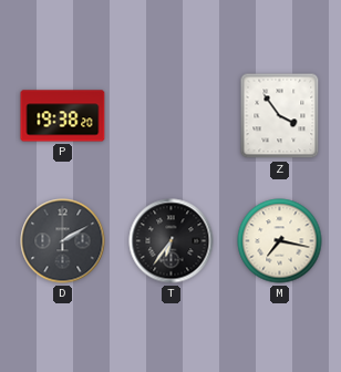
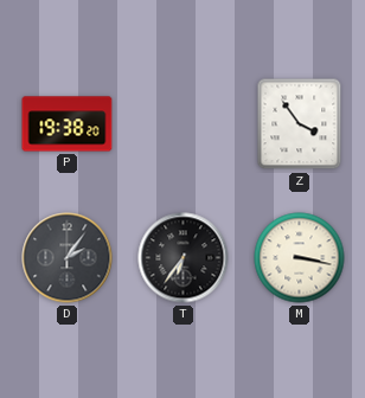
D: 2:10 -> 2:06
M: 7:17 -> 3:17
